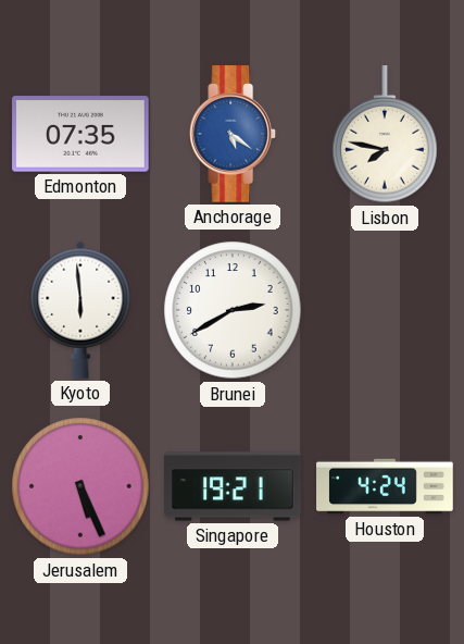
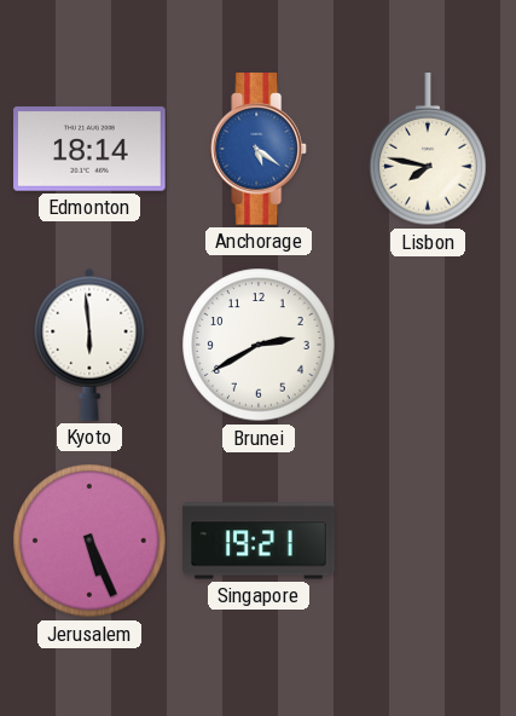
Edmonton: 07:35 -> 18:14
Houston: 4:24 -> none
